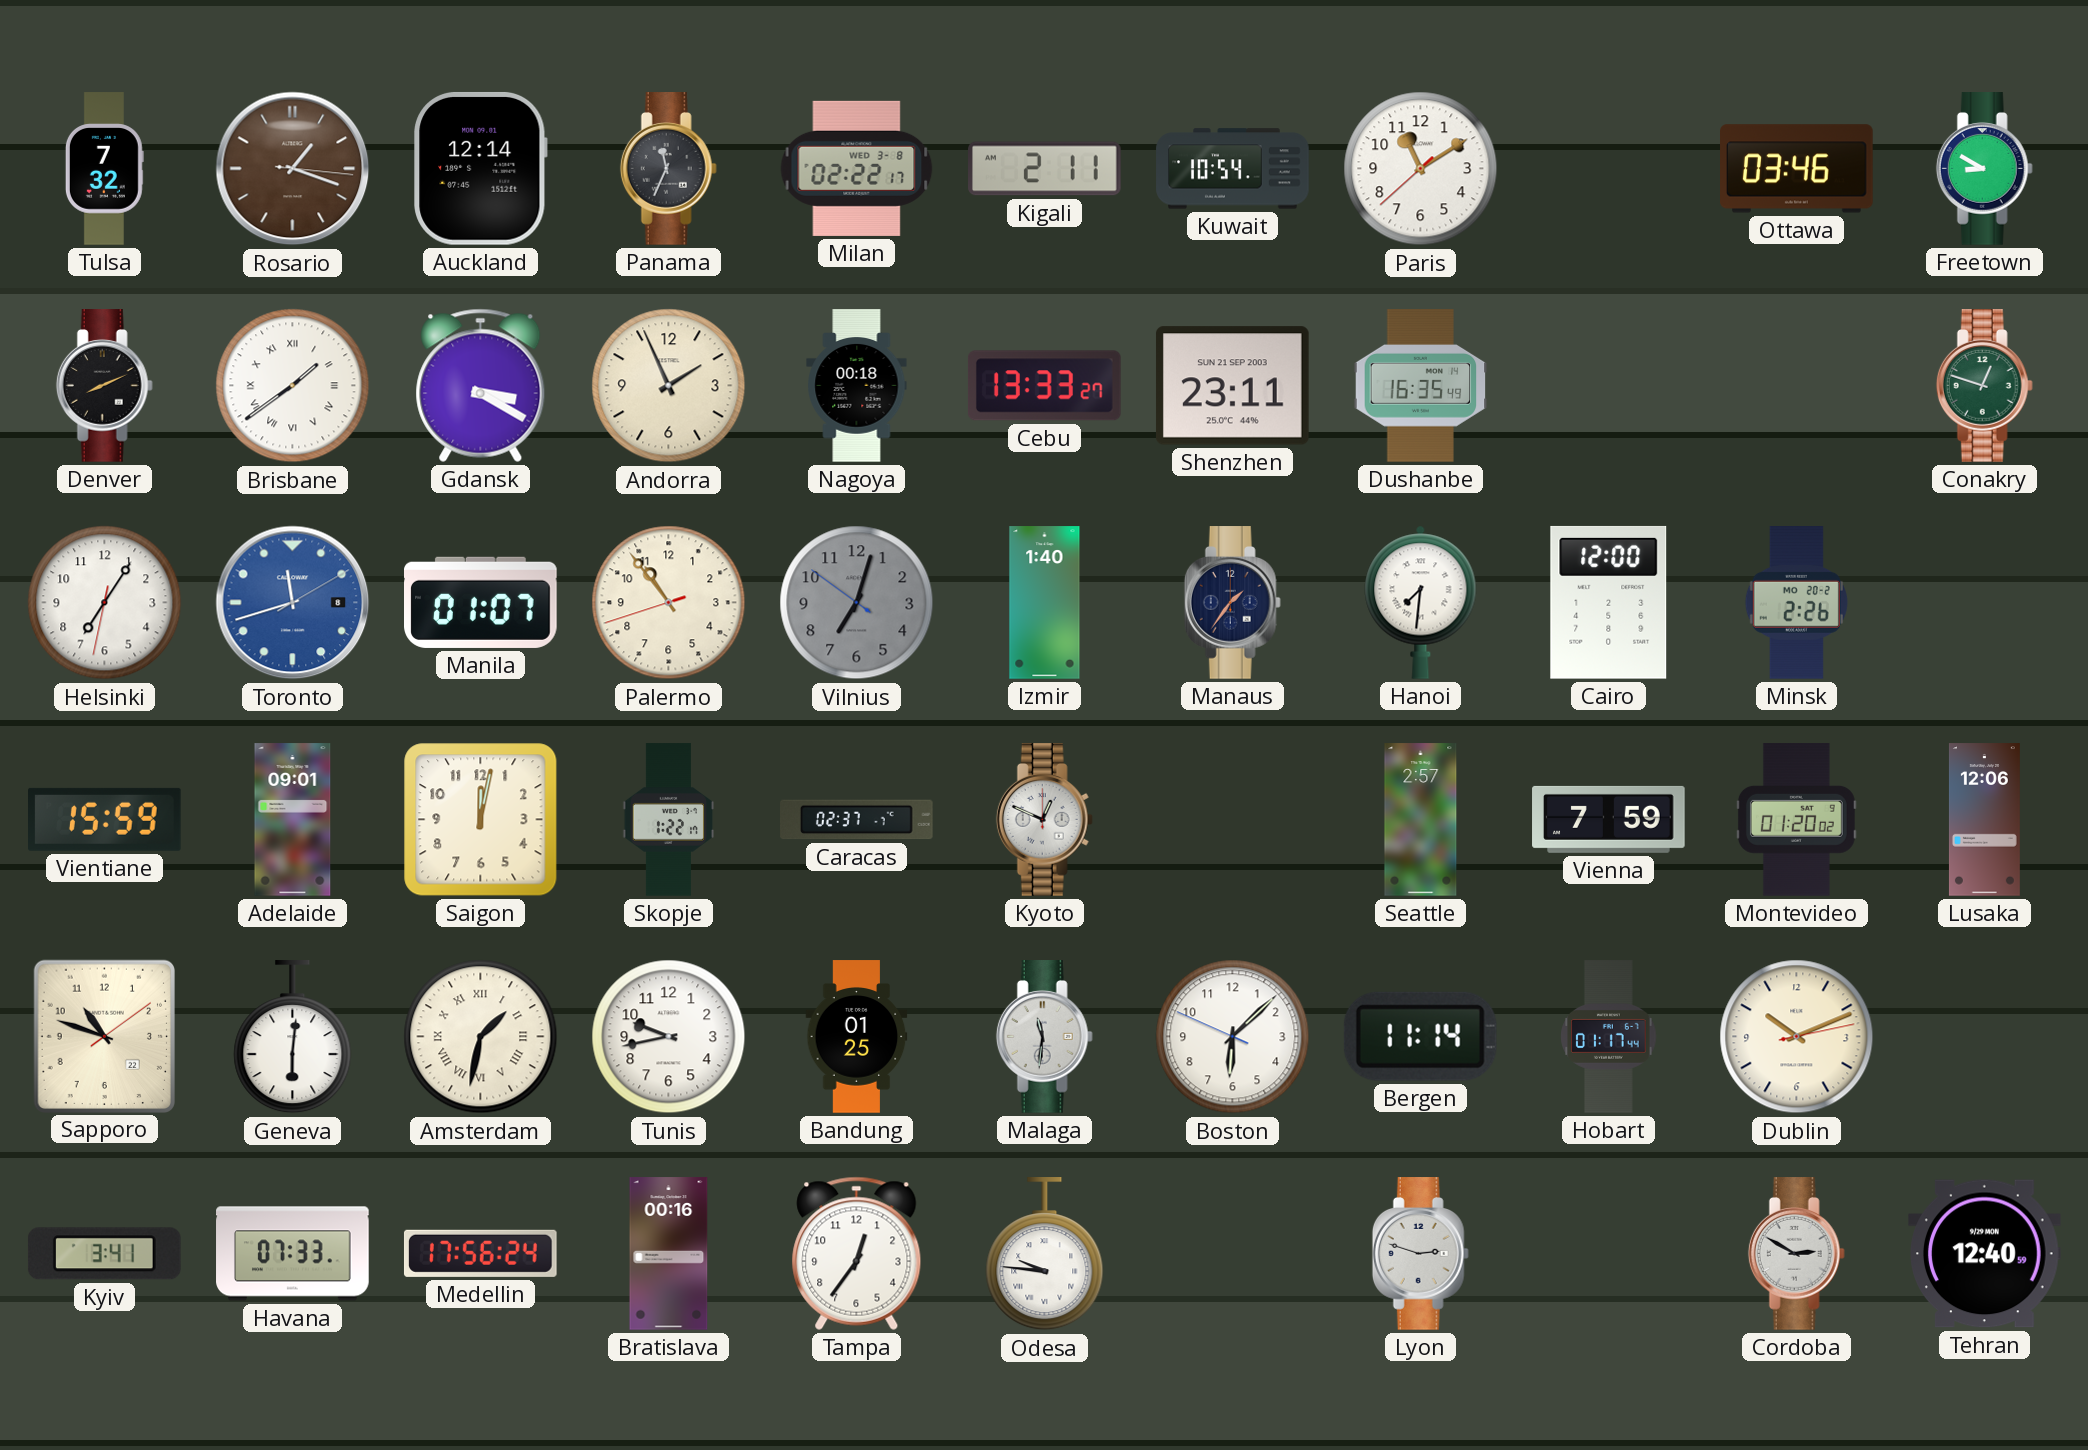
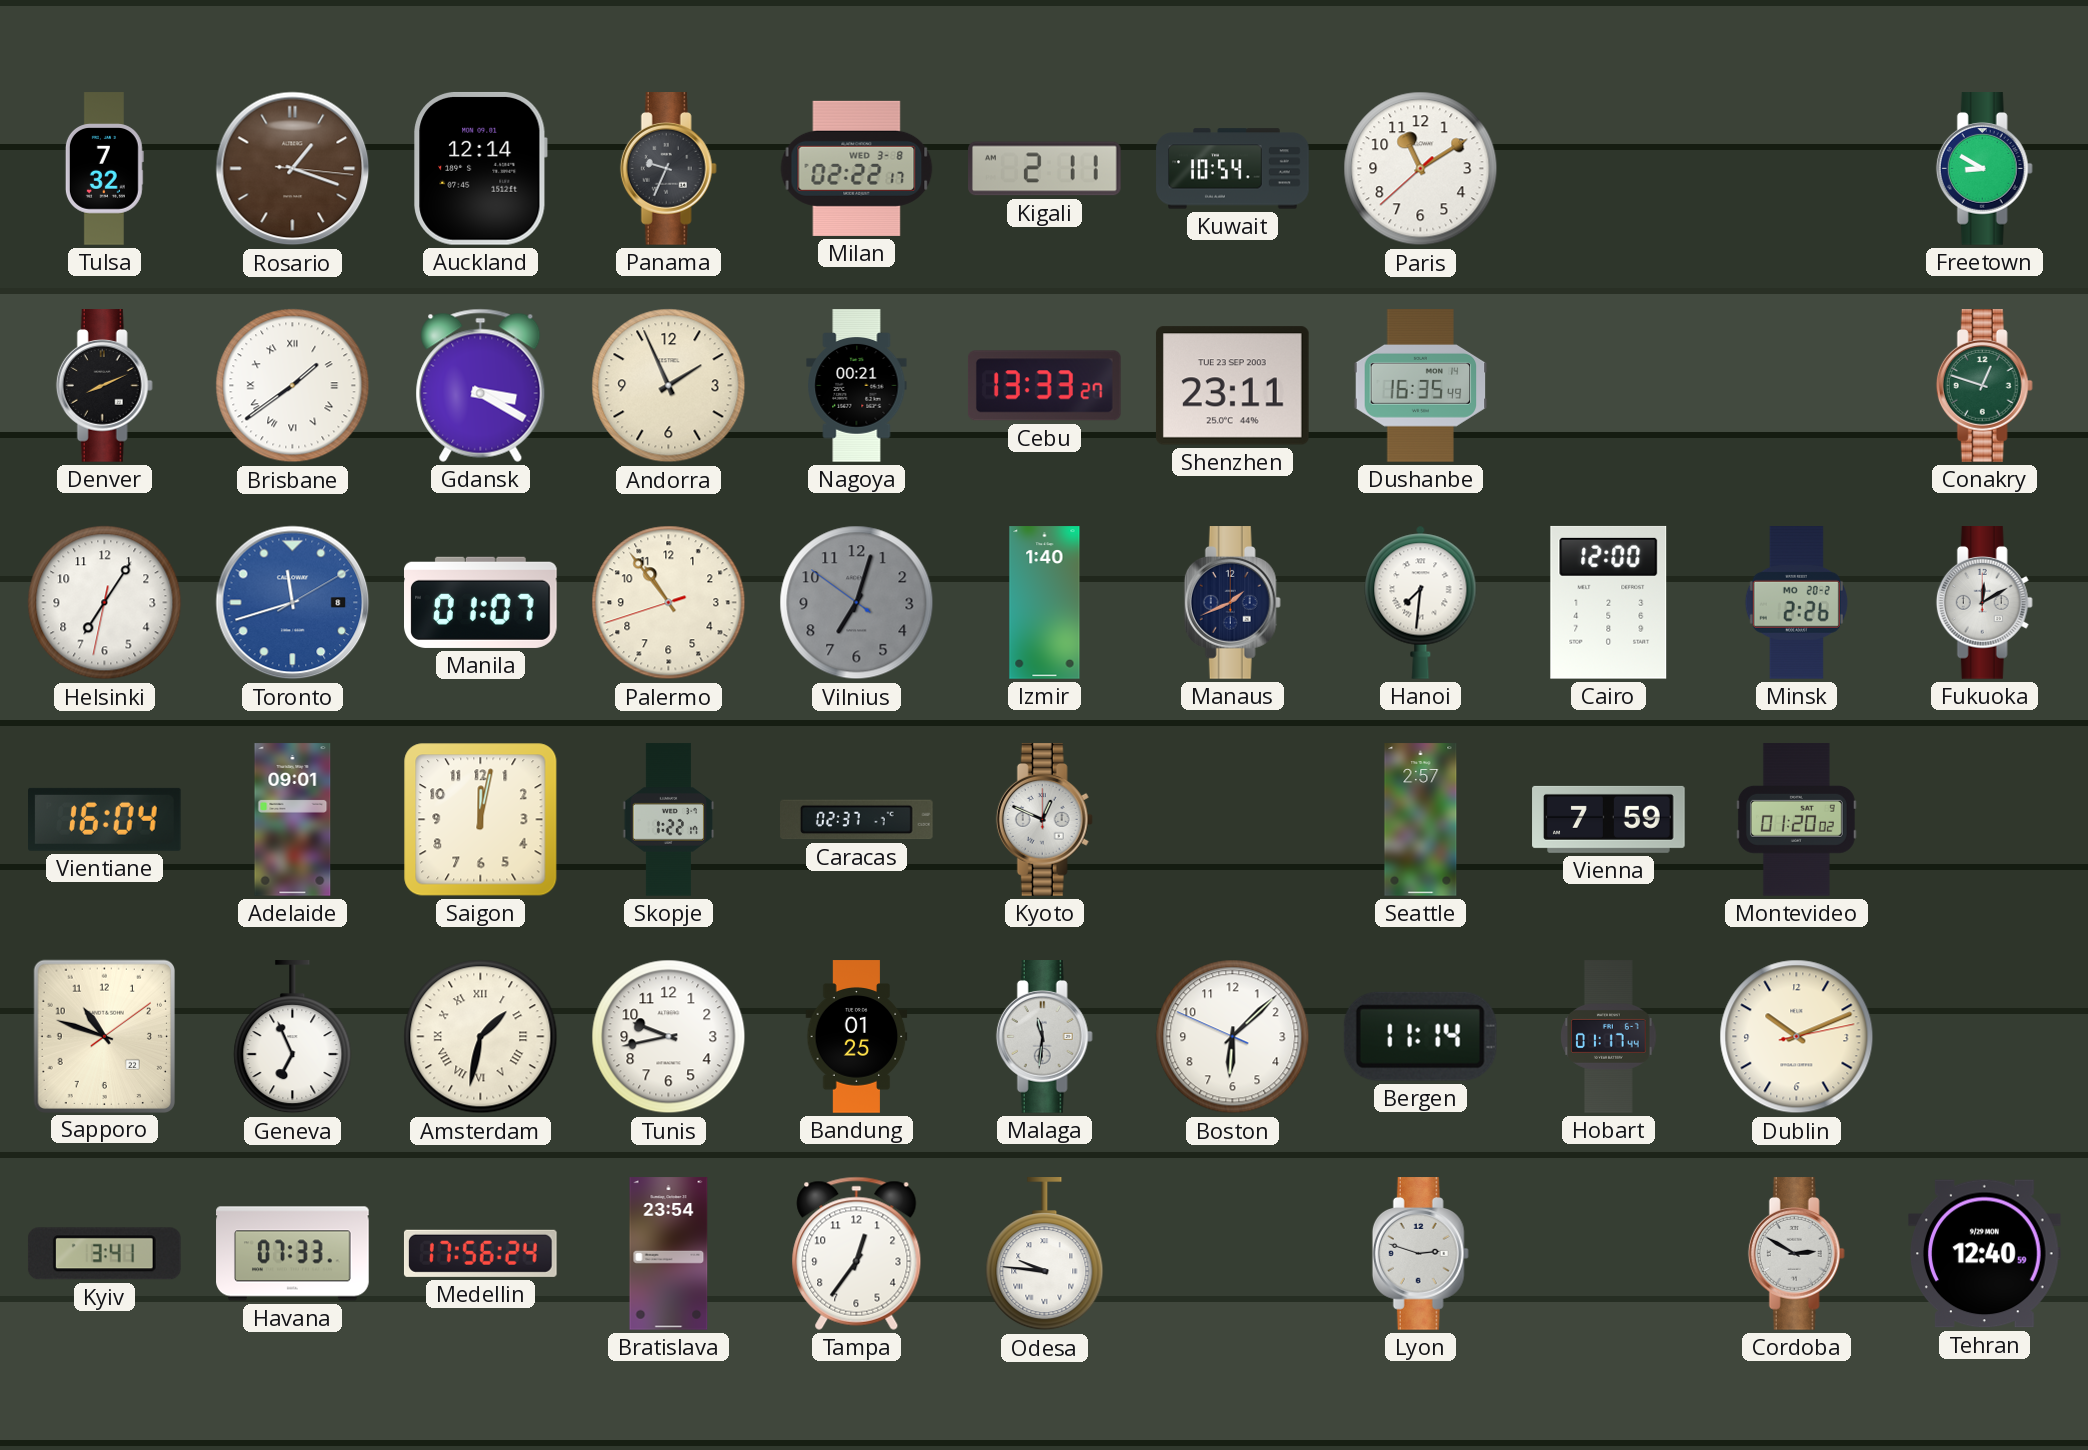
Panama: 11:34 -> 9:34
Ottawa: 03:46 -> none
Nagoya: 00:18 -> 00:21
Shenzhen date: SUN 21 SEP 2003 -> TUE 23 SEP 2003
Manaus: 1:36 -> 1:41
Fukuoka: none -> 12:10
Vientiane: 15:59 -> 16:04
Lusaka: 12:06 -> none
Geneva: 6:01 -> 6:56
Bratislava: 00:16 -> 23:54
